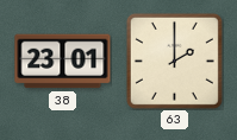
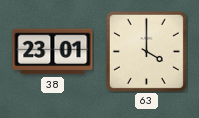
63: 2:00 -> 4:00
